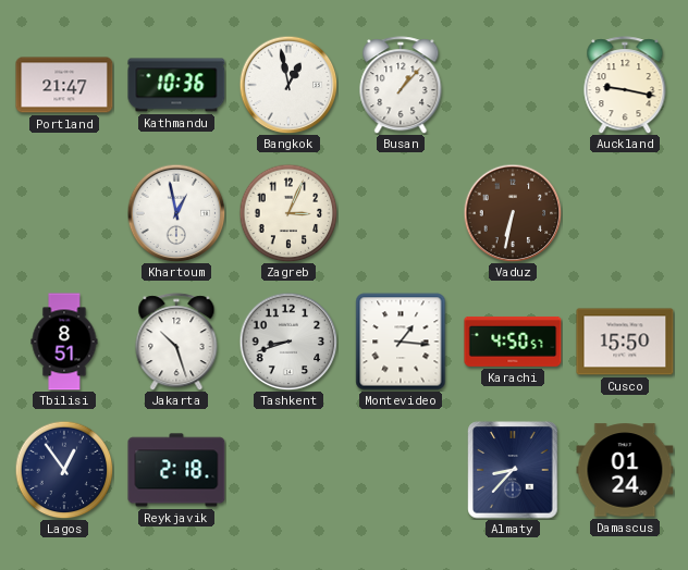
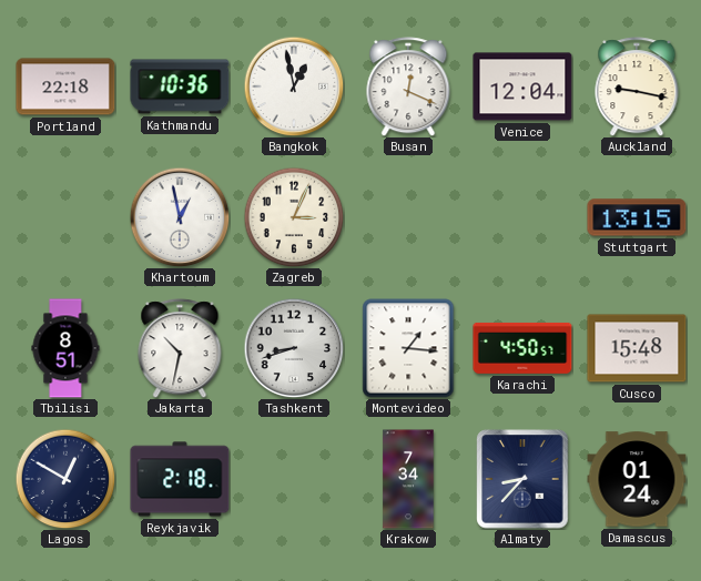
Portland: 21:47 -> 22:18
Busan: 1:07 -> 12:19
Venice: none -> 12:04
Vaduz: 6:32 -> none
Stuttgart: none -> 13:15
Jakarta: 10:27 -> 10:32
Cusco: 15:50 -> 15:48
Lagos: 12:54 -> 12:50
Krakow: none -> 7:34
